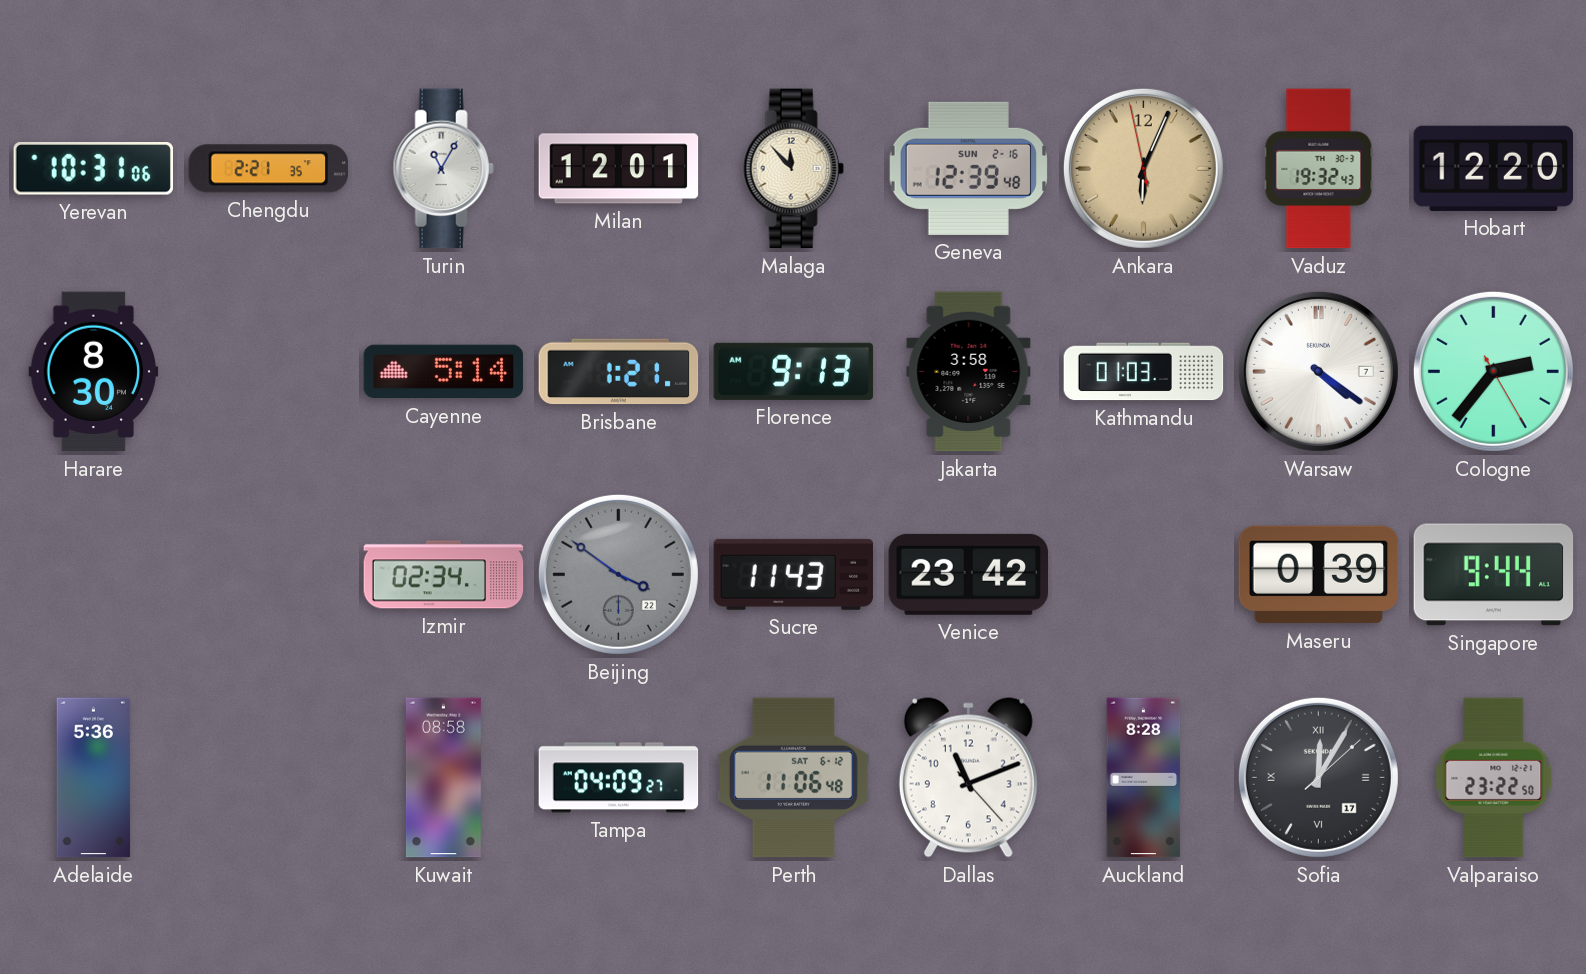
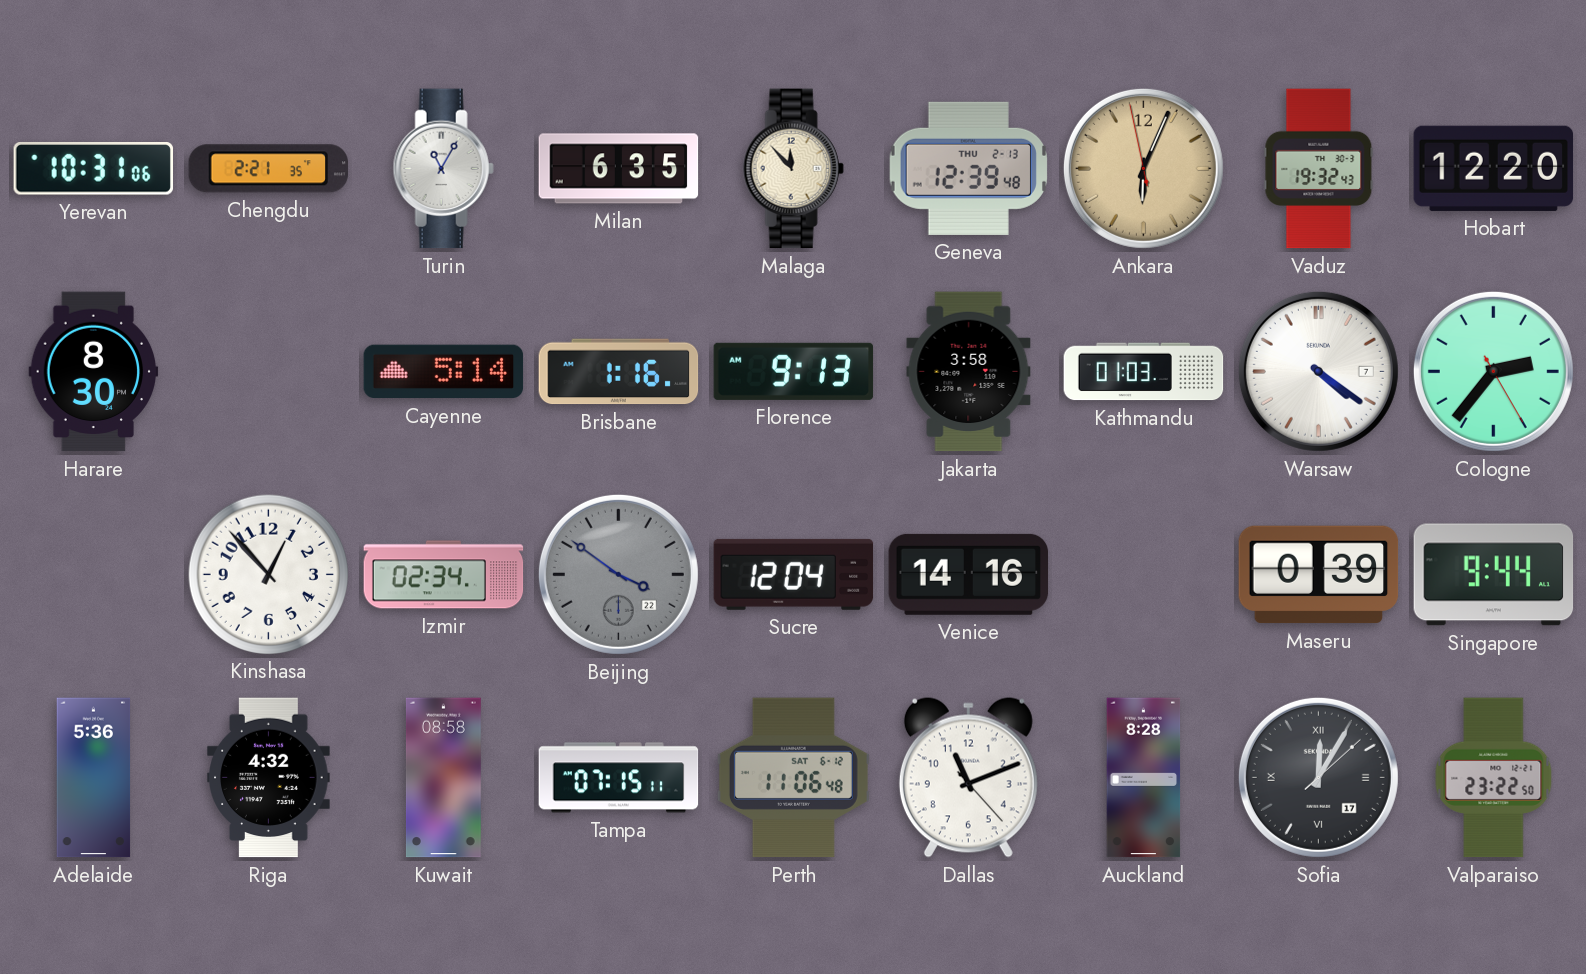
Milan: 12:01 -> 6:35
Geneva date: SUN 2-16 -> THU 2-13
Brisbane: 1:21 -> 1:16
Kinshasa: none -> 12:53
Sucre: 11:43 -> 12:04
Venice: 23:42 -> 14:16
Riga: none -> 4:32
Tampa: 04:09 -> 07:15
